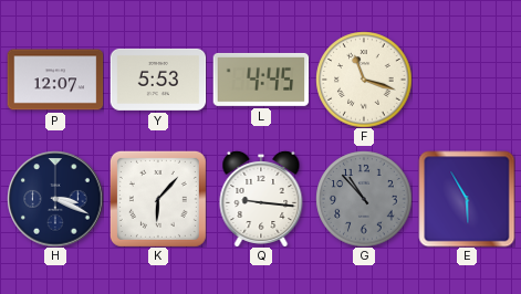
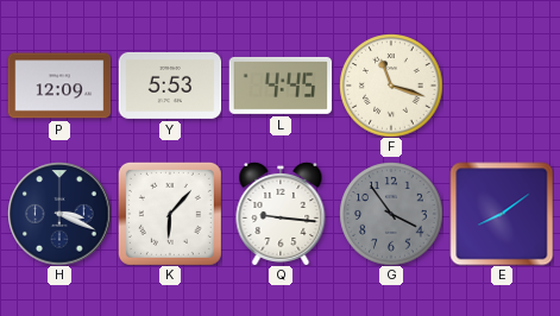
P: 12:07 -> 12:09
G: 10:53 -> 3:54
E: 5:55 -> 8:09
